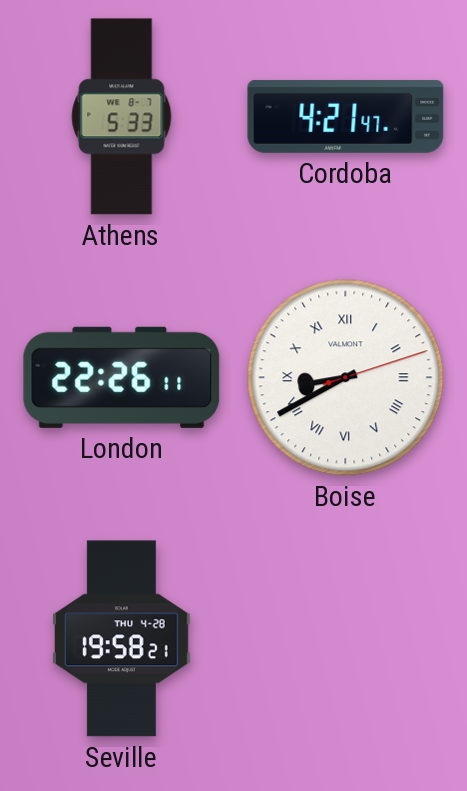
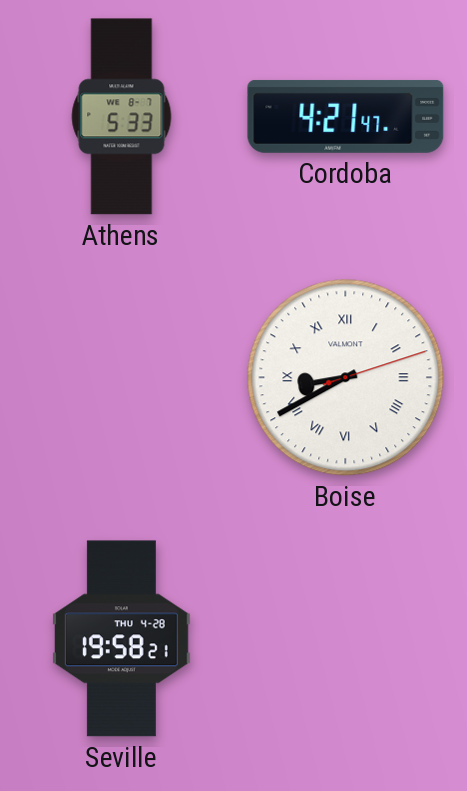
London: 22:26 -> none
